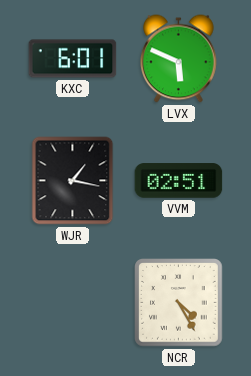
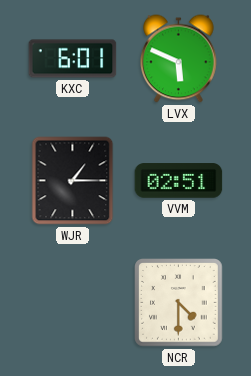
WJR: 1:17 -> 1:15
NCR: 4:25 -> 4:30
